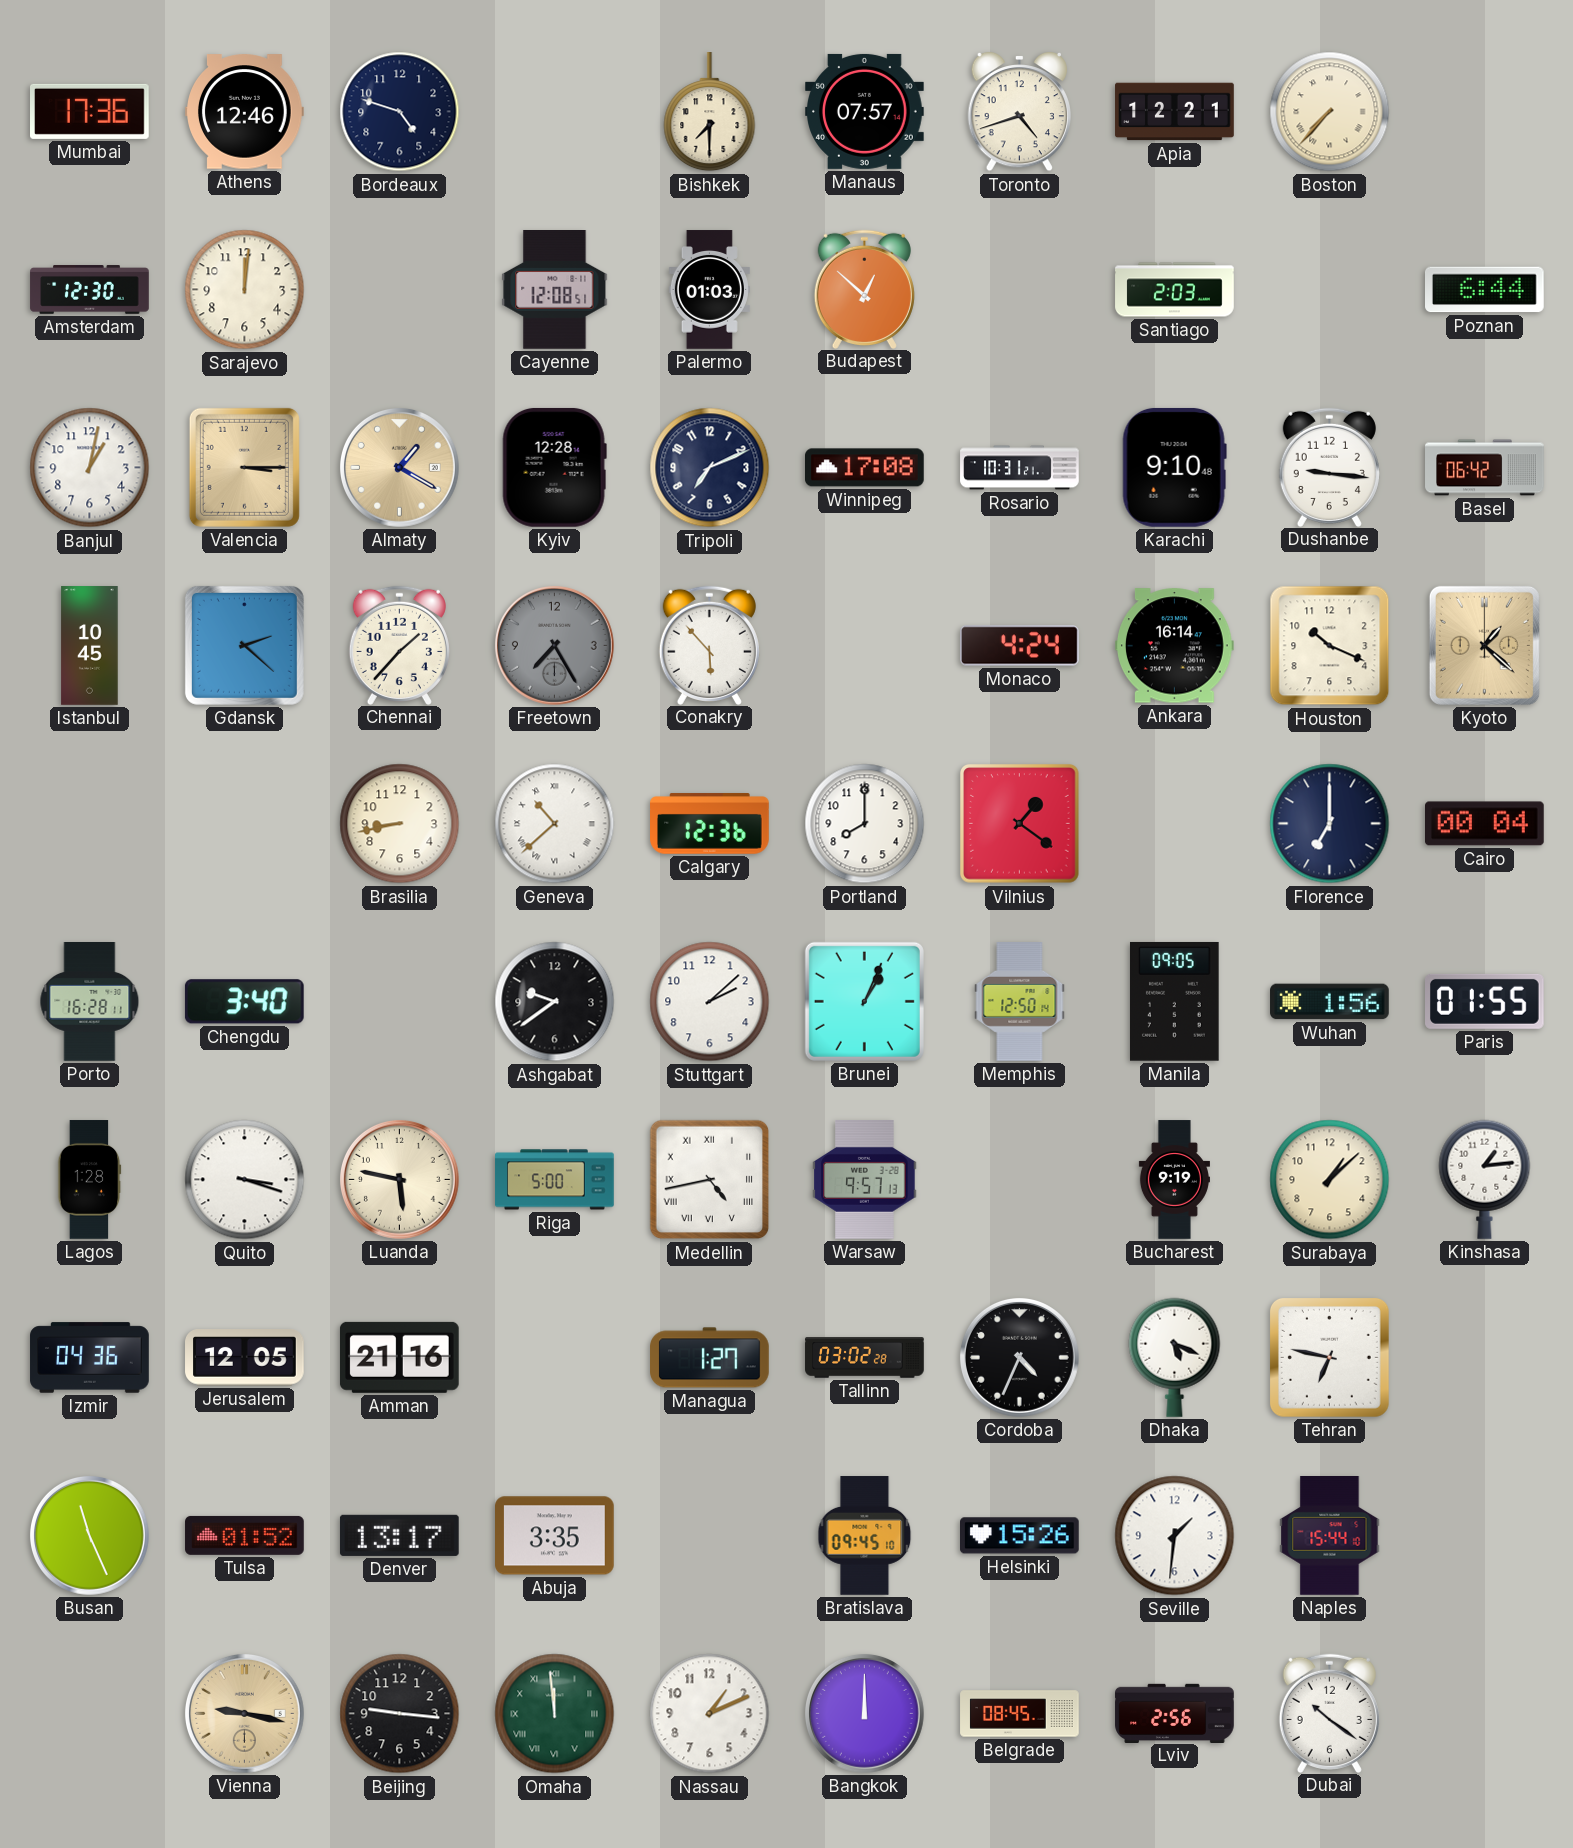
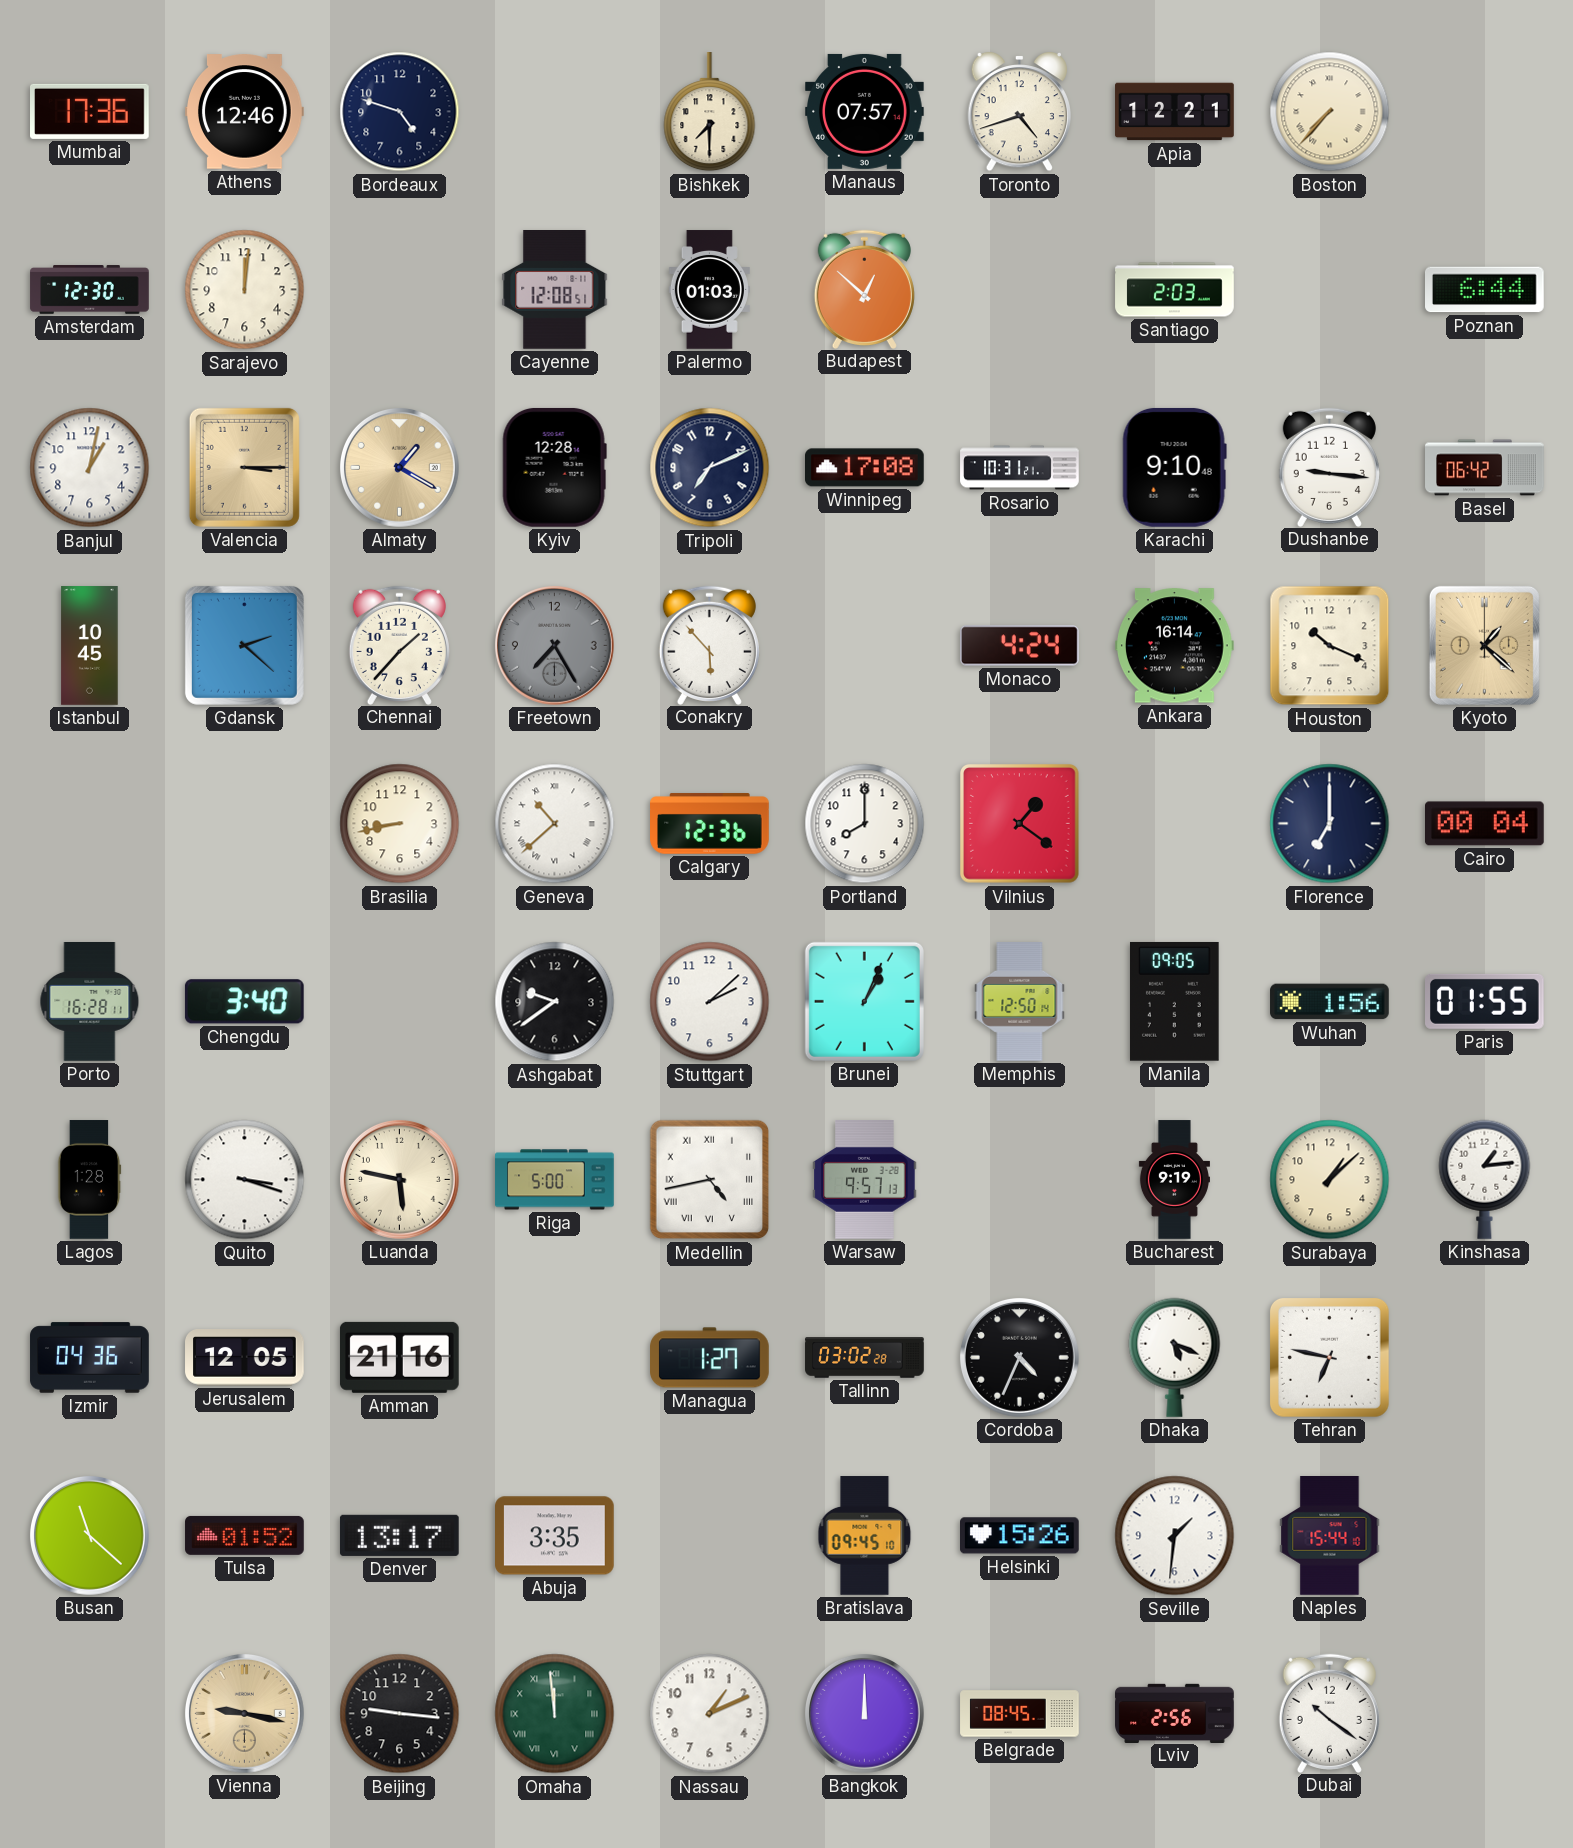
Busan: 11:26 -> 11:22
